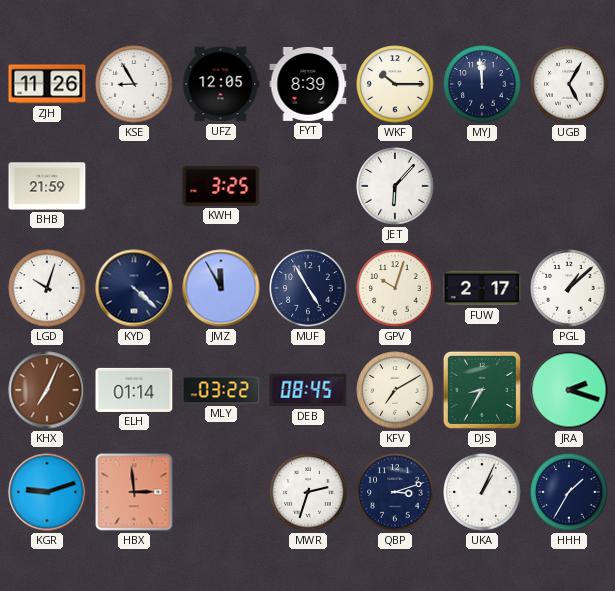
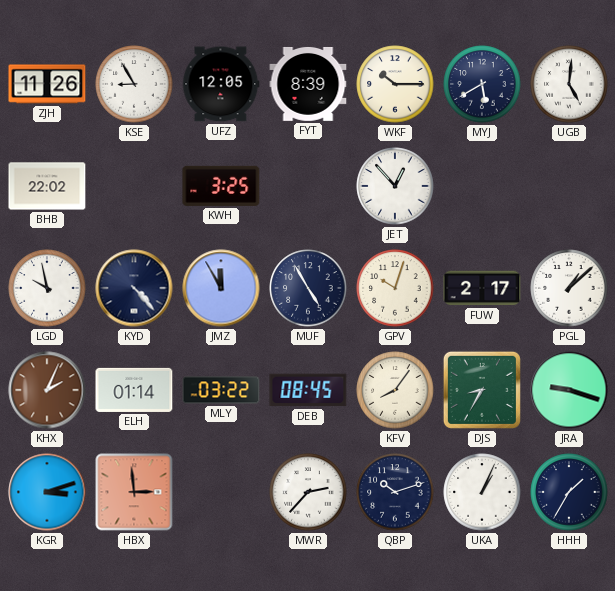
MYJ: 11:59 -> 5:40
UGB: 5:05 -> 5:01
BHB: 21:59 -> 22:02
JET: 6:07 -> 12:53
LGD: 10:03 -> 9:58
KYD: 4:22 -> 4:23
KHX: 7:04 -> 2:04
KFV: 7:10 -> 8:06
JRA: 2:18 -> 9:18
KGR: 9:12 -> 3:12
MWR: 2:33 -> 2:37
QBP: 3:12 -> 10:12
